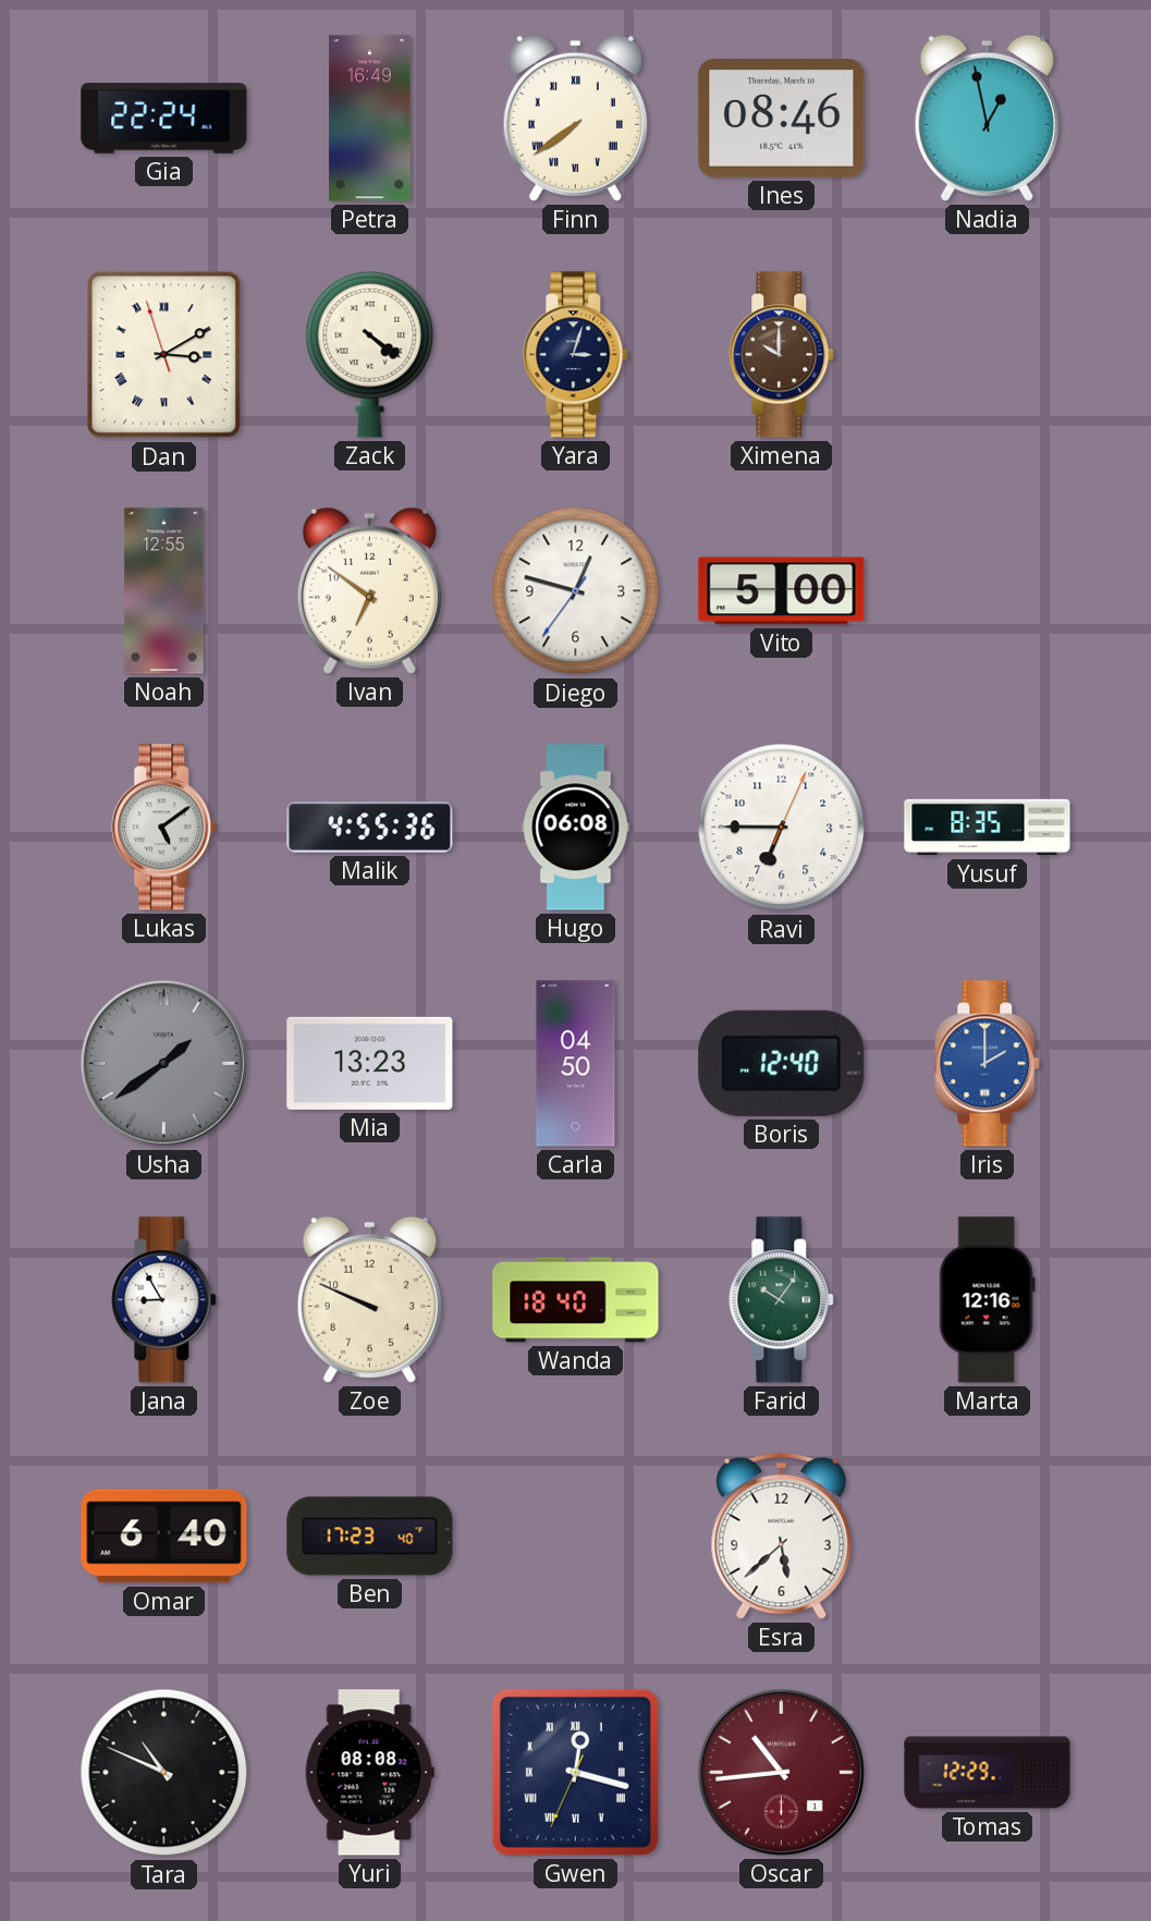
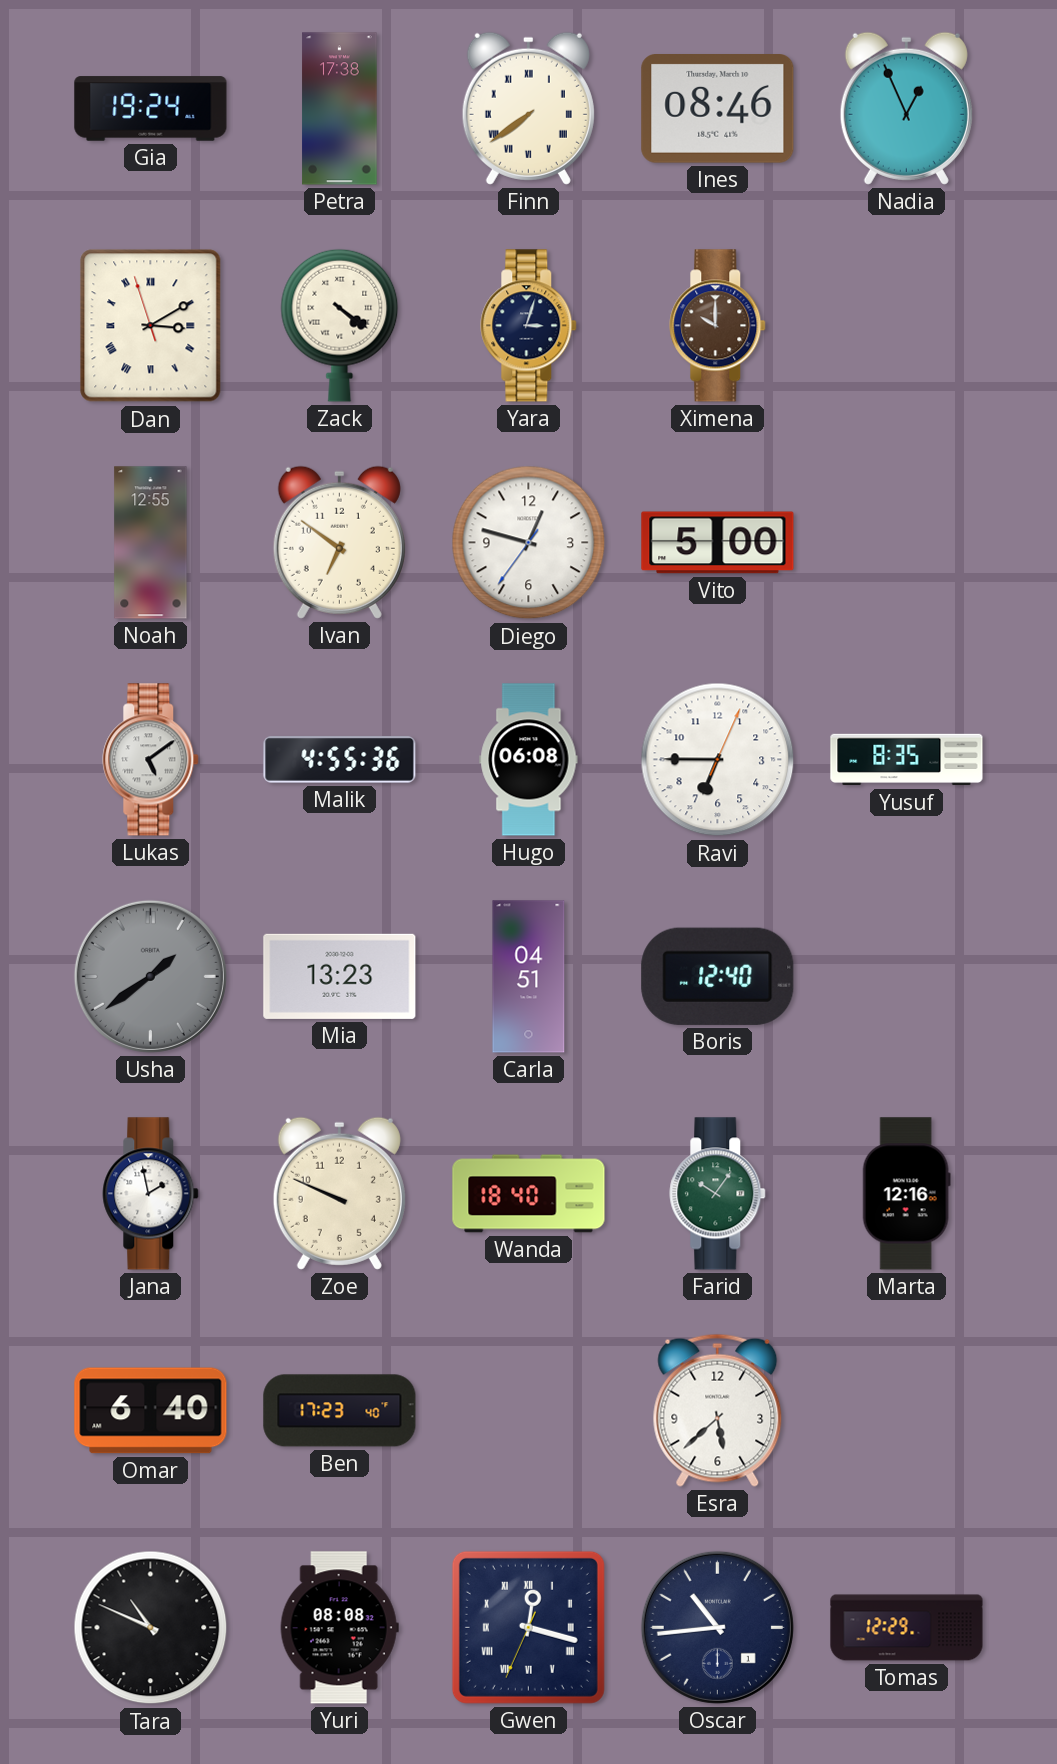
Gia: 22:24 -> 19:24
Petra: 16:49 -> 17:38
Nadia: 12:58 -> 12:56
Carla: 04:50 -> 04:51
Iris: 2:00 -> none
Jana: 8:55 -> 1:58
Oscar dial: burgundy -> navy
